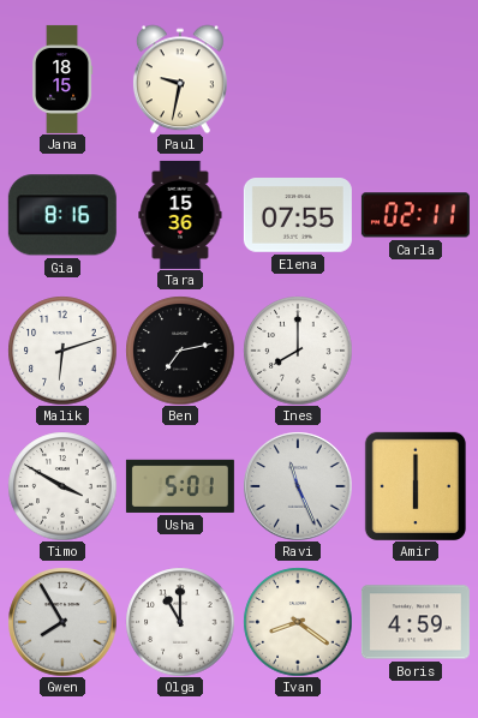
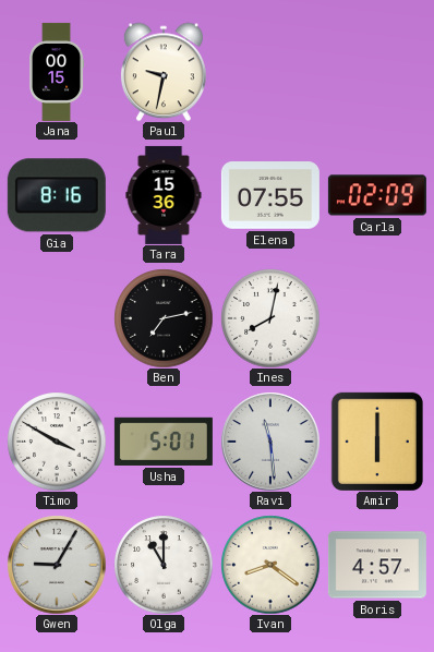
Jana: 18:15 -> 00:15
Carla: 02:11 -> 02:09
Malik: 6:12 -> none
Ines: 8:00 -> 8:02
Ravi: 11:26 -> 11:29
Gwen: 7:55 -> 9:05
Boris: 4:59 -> 4:57
